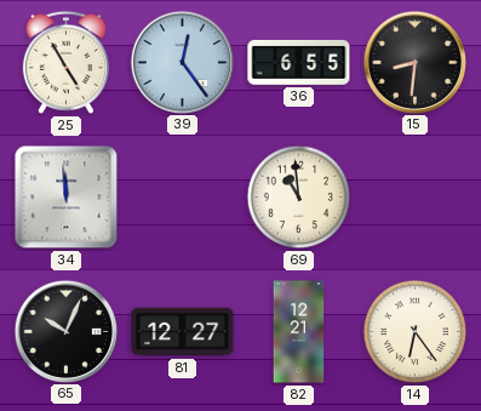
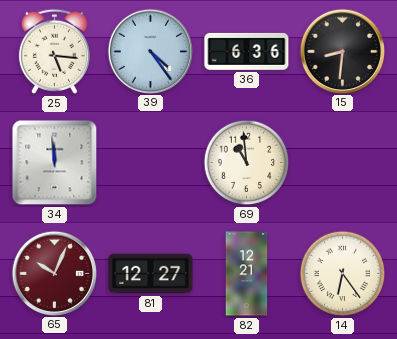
25: 4:55 -> 5:16
39: 12:24 -> 4:24
36: 6:55 -> 6:36
65 dial: black -> burgundy
